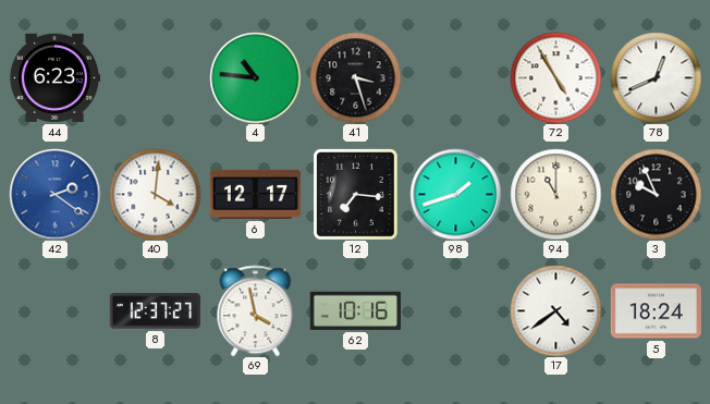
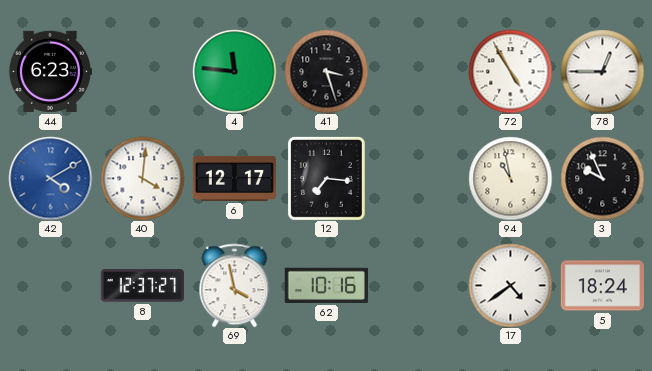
4: 10:46 -> 11:46
78: 12:41 -> 12:45
42: 2:21 -> 4:10
98: 1:42 -> none
94: 11:00 -> 10:58
